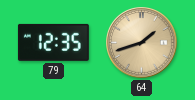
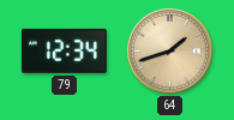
79: 12:35 -> 12:34
